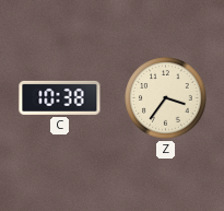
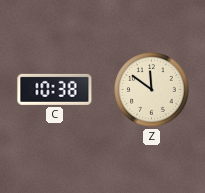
Z: 3:36 -> 11:51
